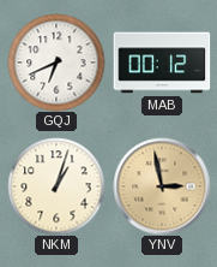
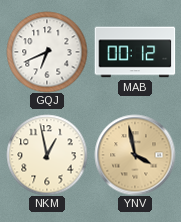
NKM: 1:03 -> 12:58
YNV: 2:58 -> 3:58
